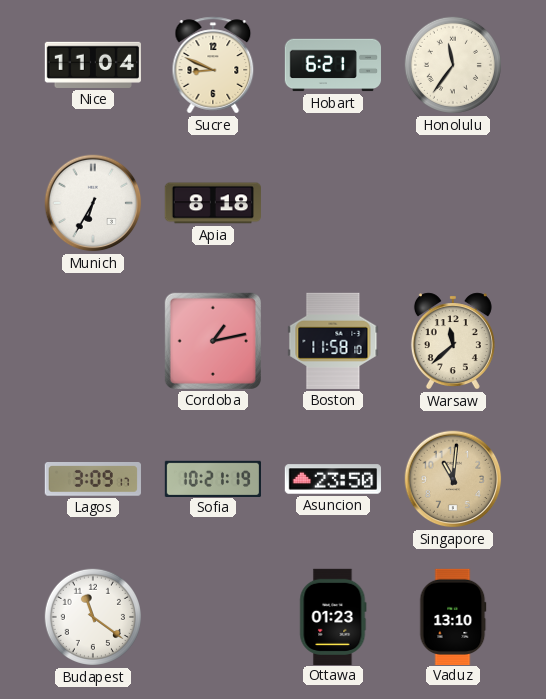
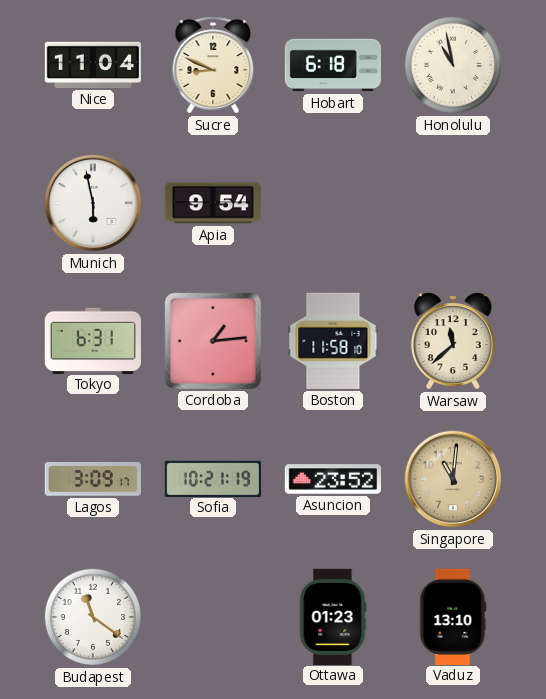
Hobart: 6:21 -> 6:18
Honolulu: 11:36 -> 10:58
Munich: 6:35 -> 5:58
Apia: 8:18 -> 9:54
Tokyo: none -> 6:31
Cordoba: 1:13 -> 1:14
Asuncion: 23:50 -> 23:52
